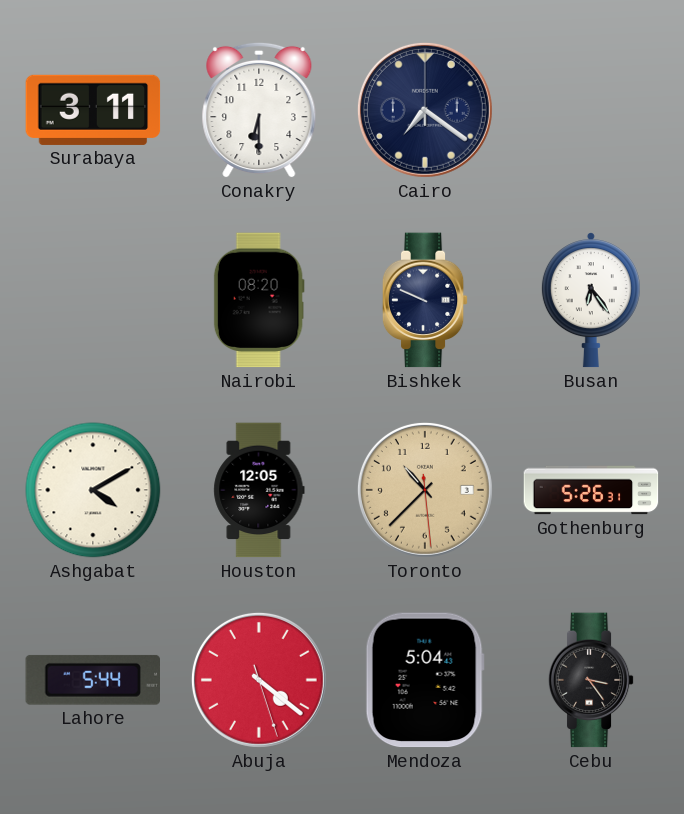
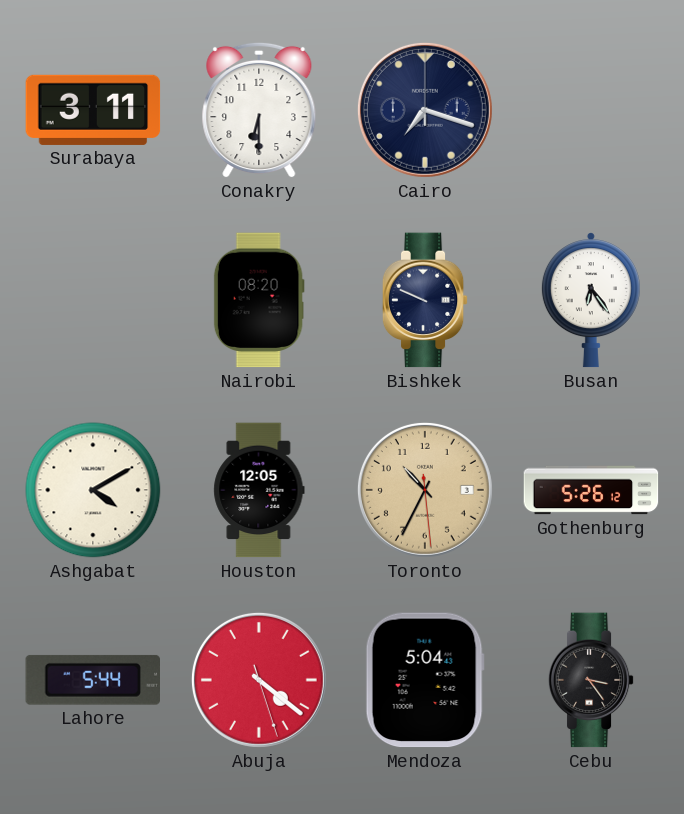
Cairo: 7:21 -> 7:18
Toronto: 10:37 -> 10:34
Gothenburg: 5:26:31 -> 5:26:12
